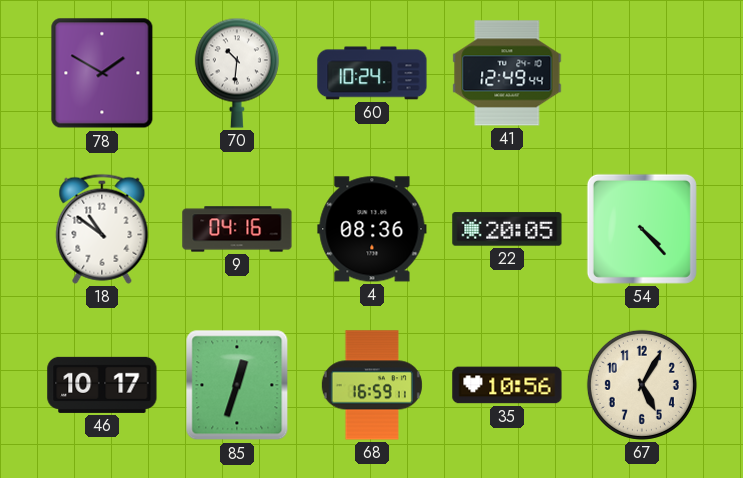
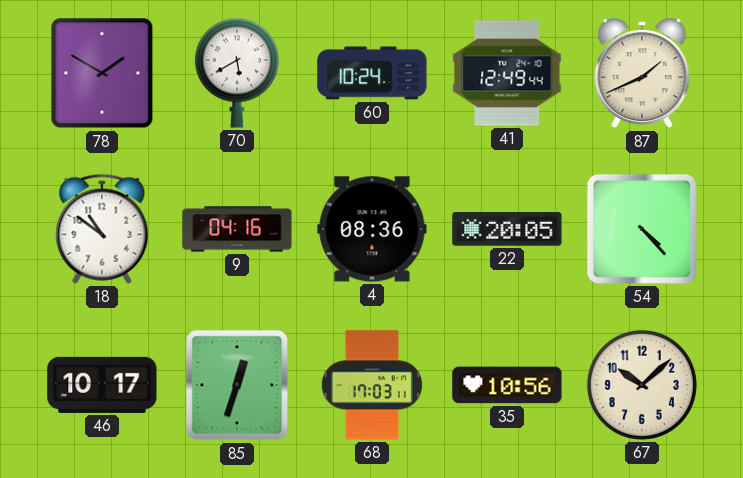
70: 10:31 -> 5:40
87: none -> 1:41
68: 16:59 -> 17:03
67: 5:05 -> 10:08
